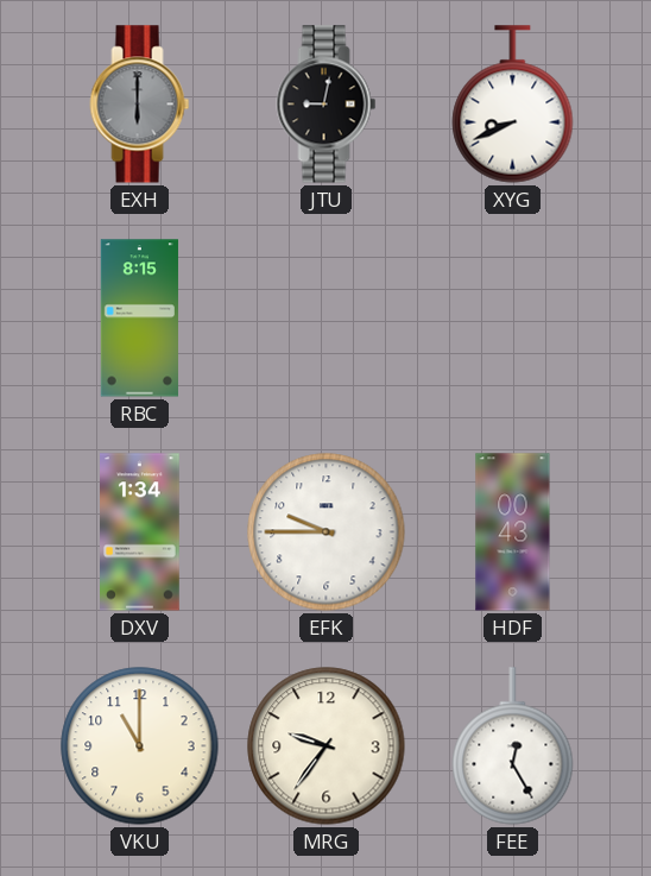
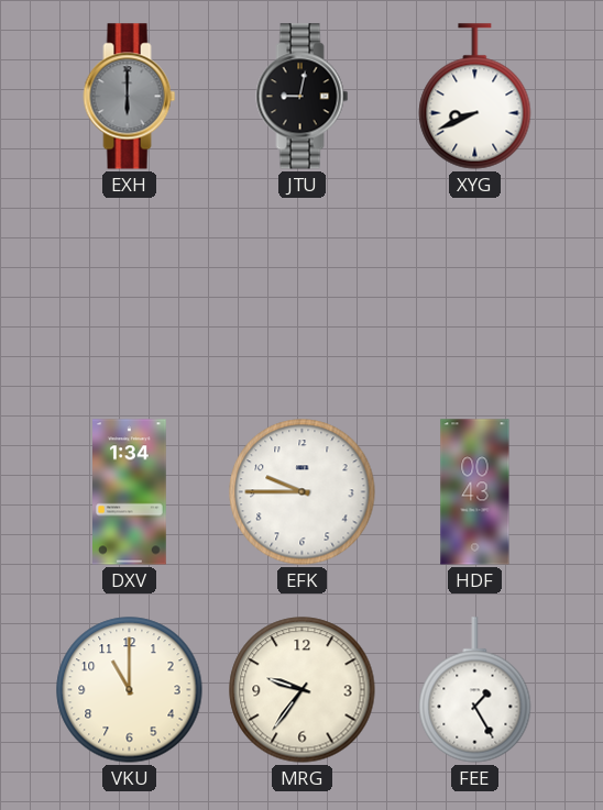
RBC: 8:15 -> none
FEE: 12:25 -> 1:25
